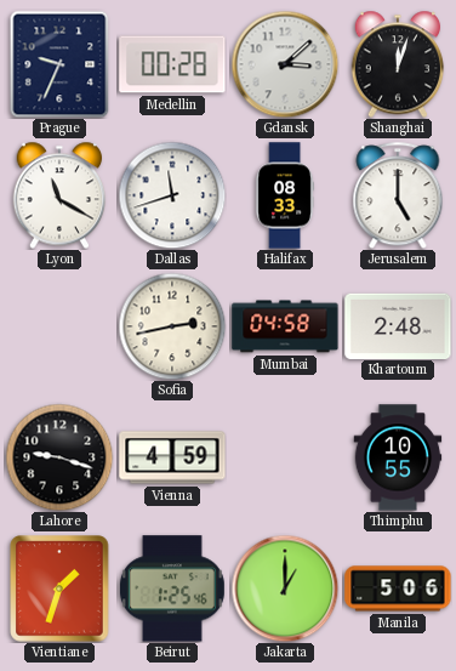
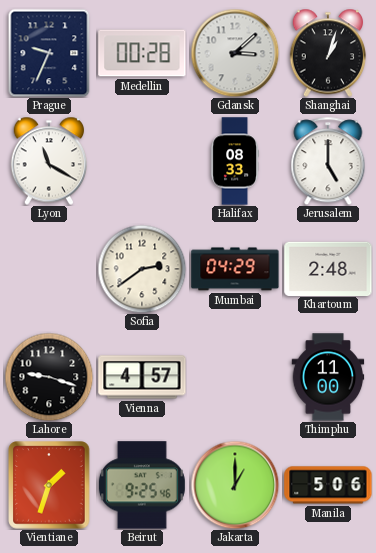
Shanghai: 12:03 -> 1:03
Dallas: 11:42 -> none
Sofia: 2:43 -> 2:39
Mumbai: 04:58 -> 04:29
Vienna: 4:59 -> 4:57
Thimphu: 10:55 -> 11:00
Beirut: 1:25 -> 9:25
